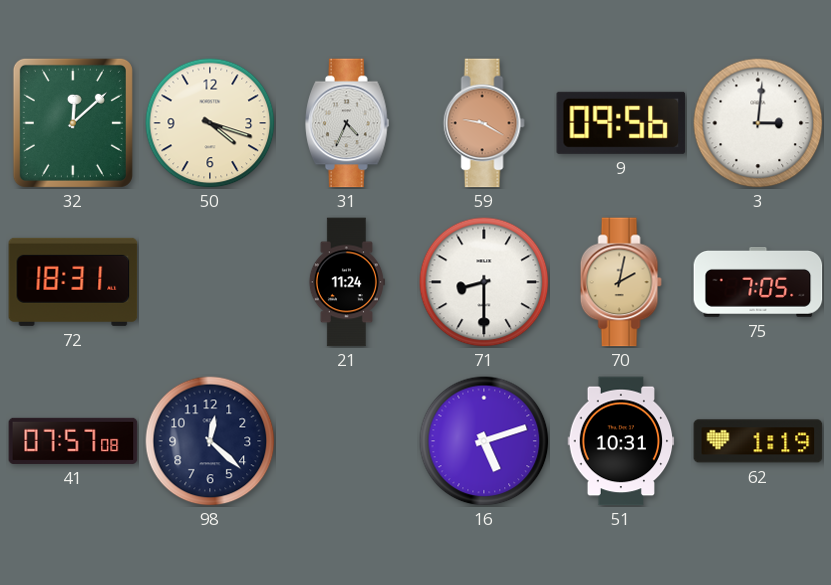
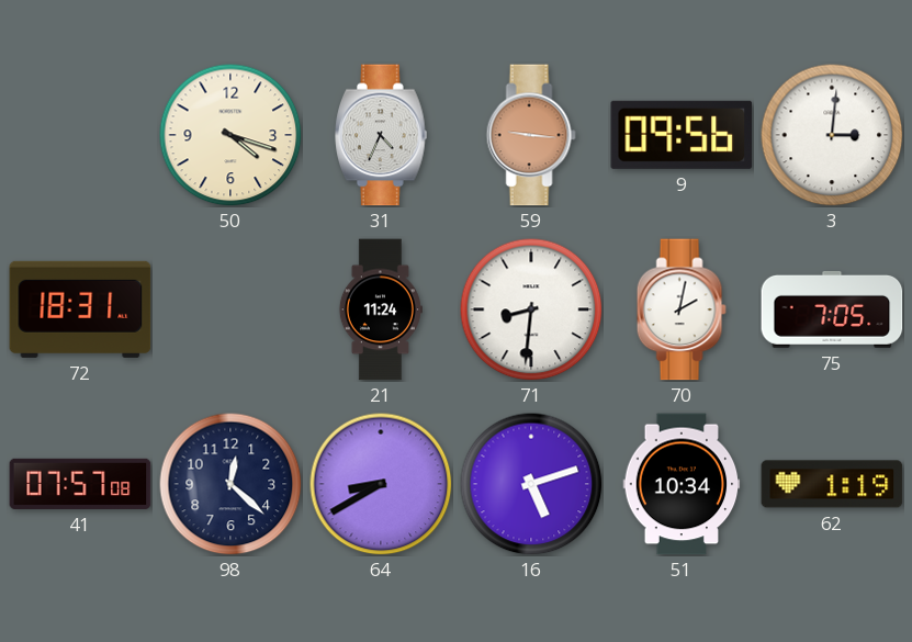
32: 12:08 -> none
59: 9:20 -> 9:16
71: 8:30 -> 8:31
70 dial: champagne -> white
64: none -> 8:40
51: 10:31 -> 10:34
